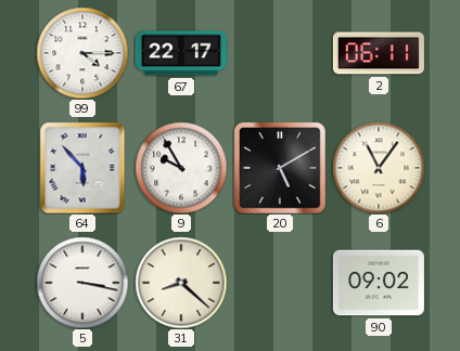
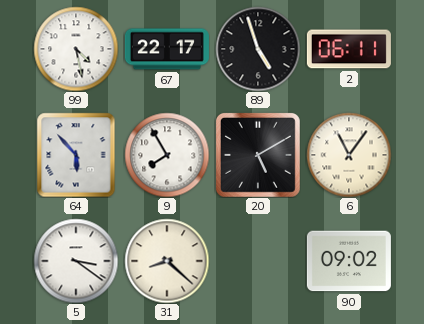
99: 4:15 -> 4:28
89: none -> 4:57
9: 9:55 -> 7:55
5: 3:17 -> 3:21
